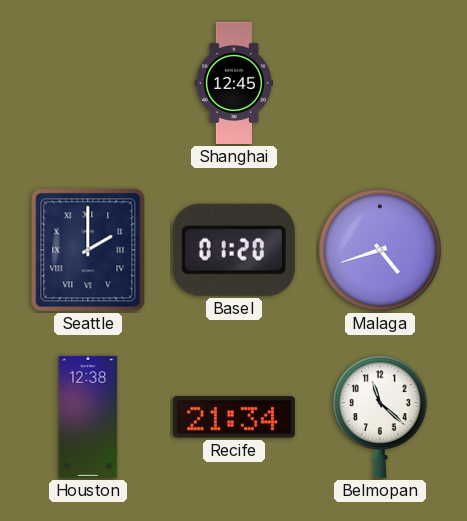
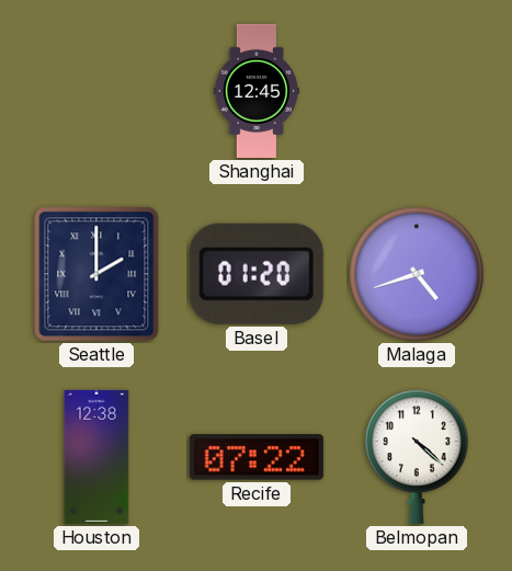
Recife: 21:34 -> 07:22
Belmopan: 11:22 -> 4:22
